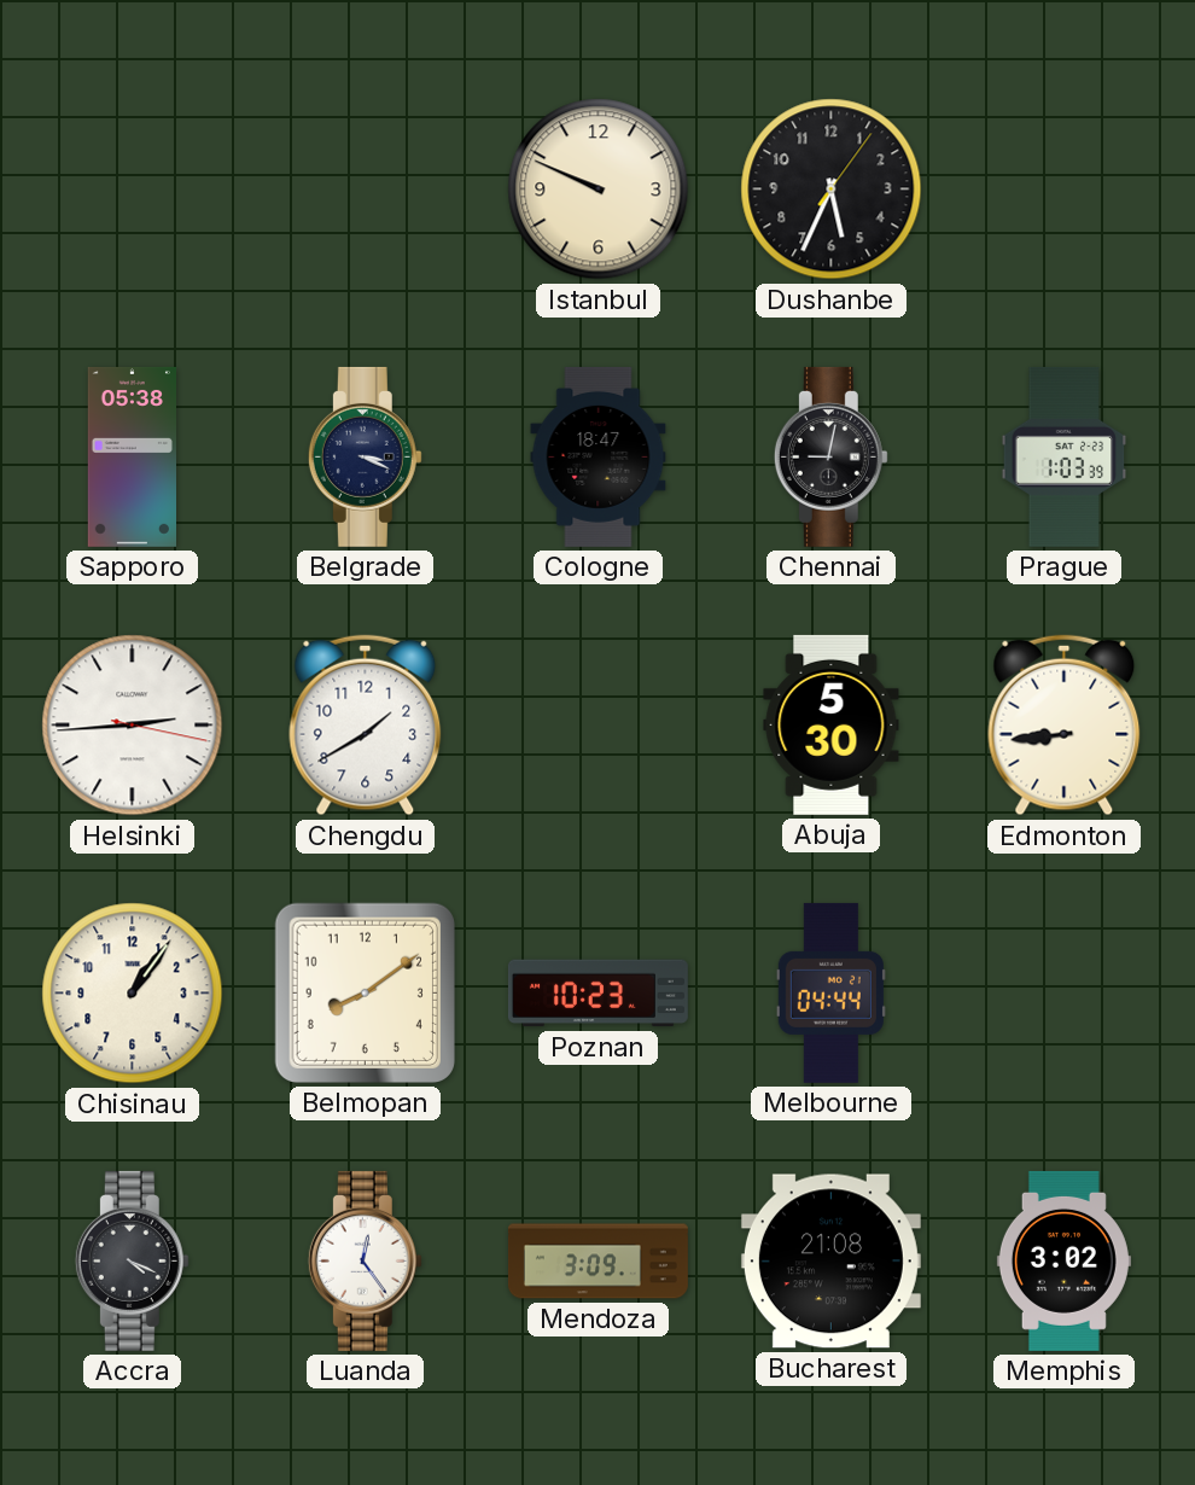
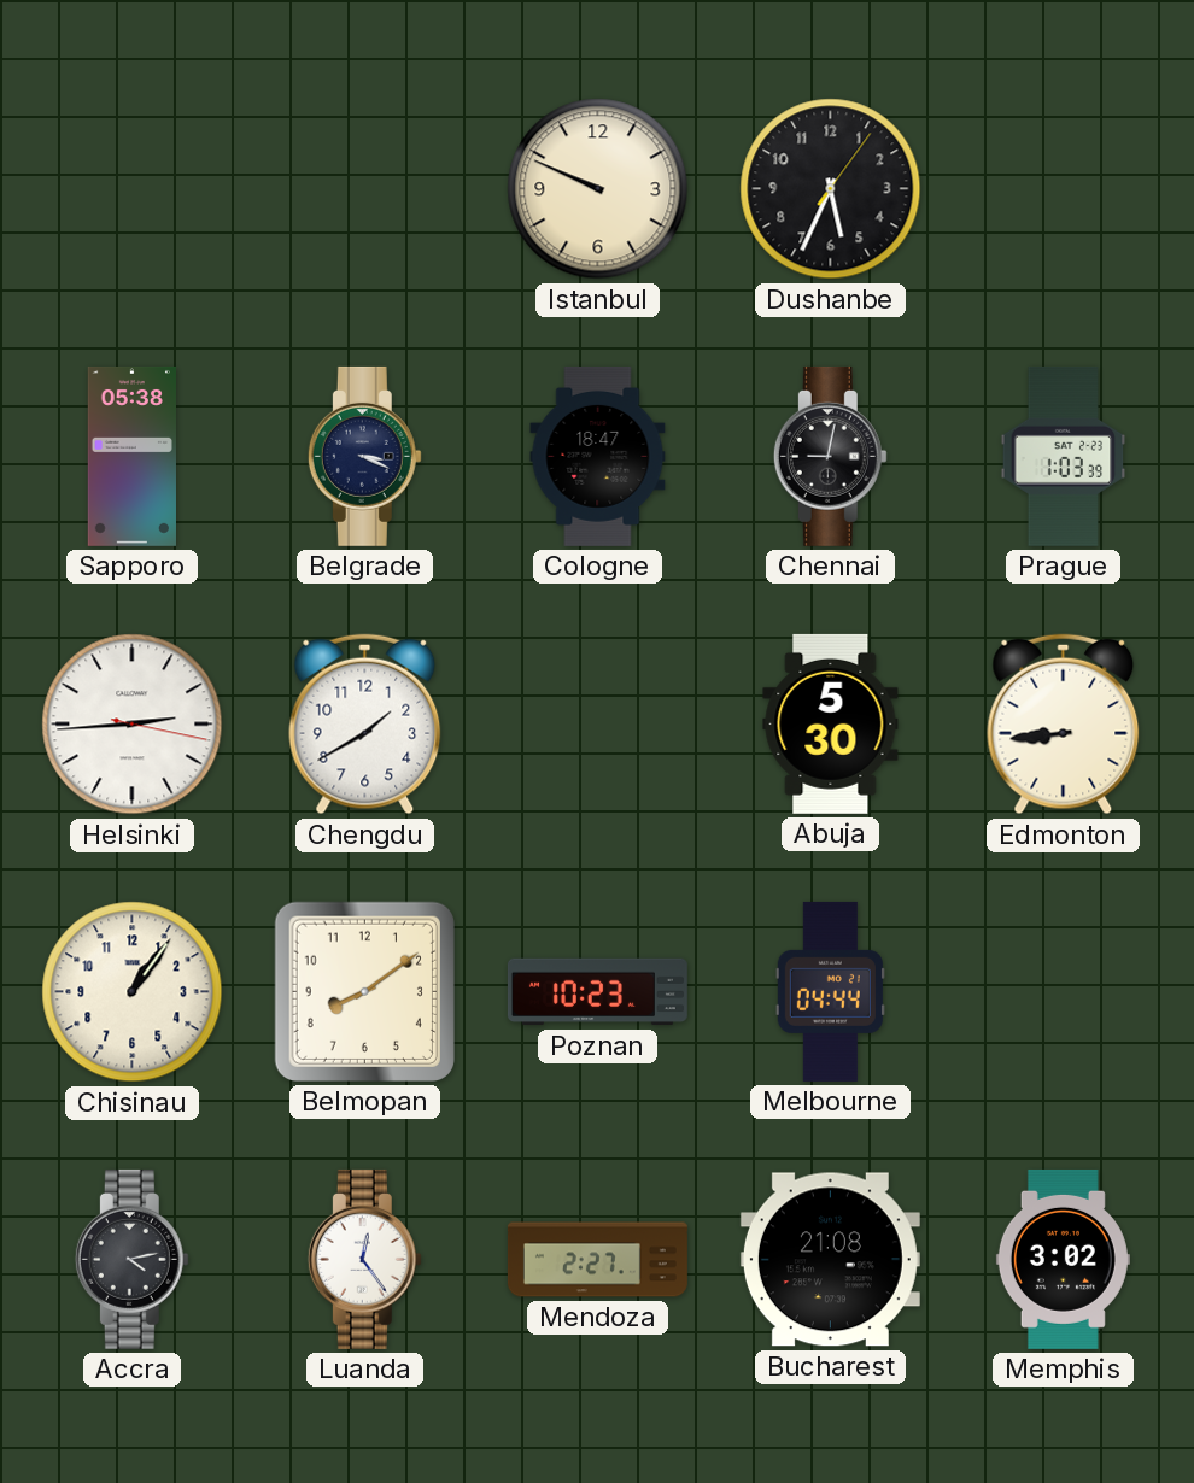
Accra: 4:19 -> 4:13
Mendoza: 3:09 -> 2:27
